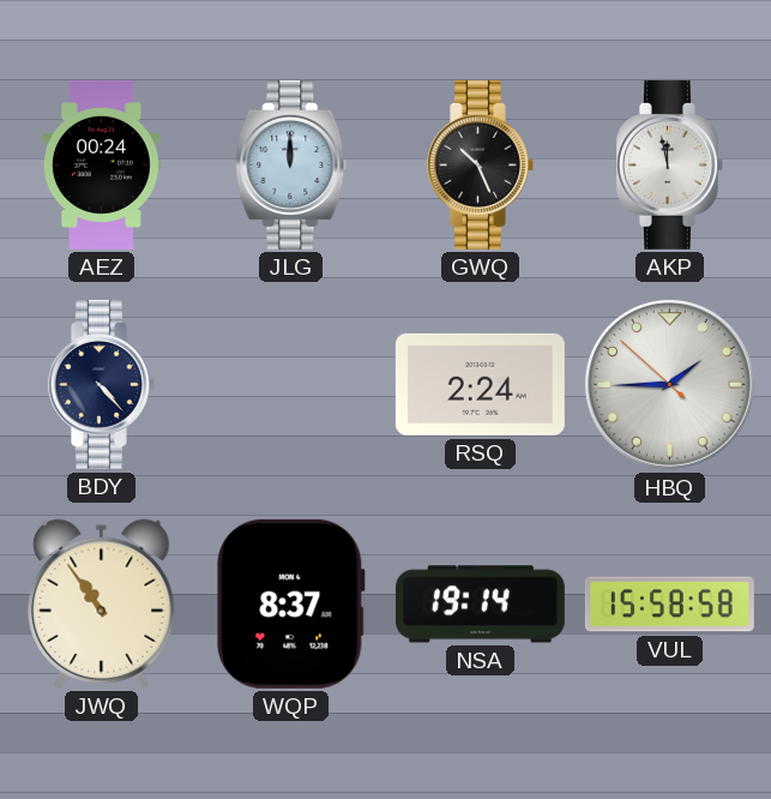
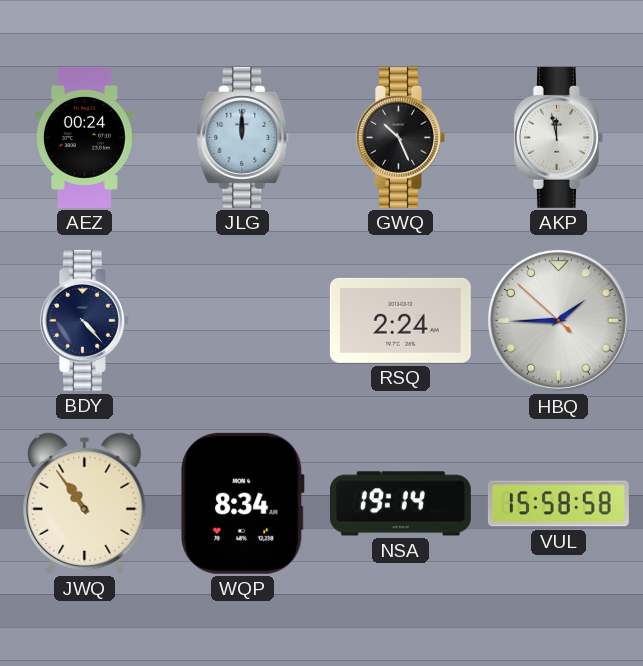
WQP: 8:37 -> 8:34
